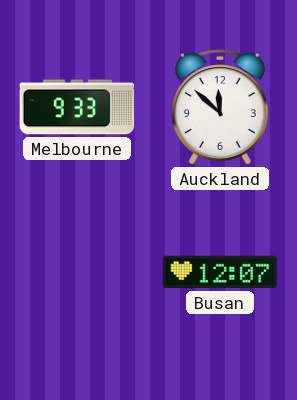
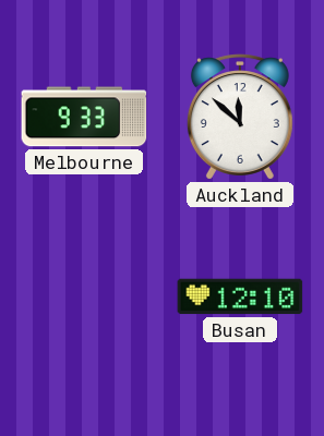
Busan: 12:07 -> 12:10
